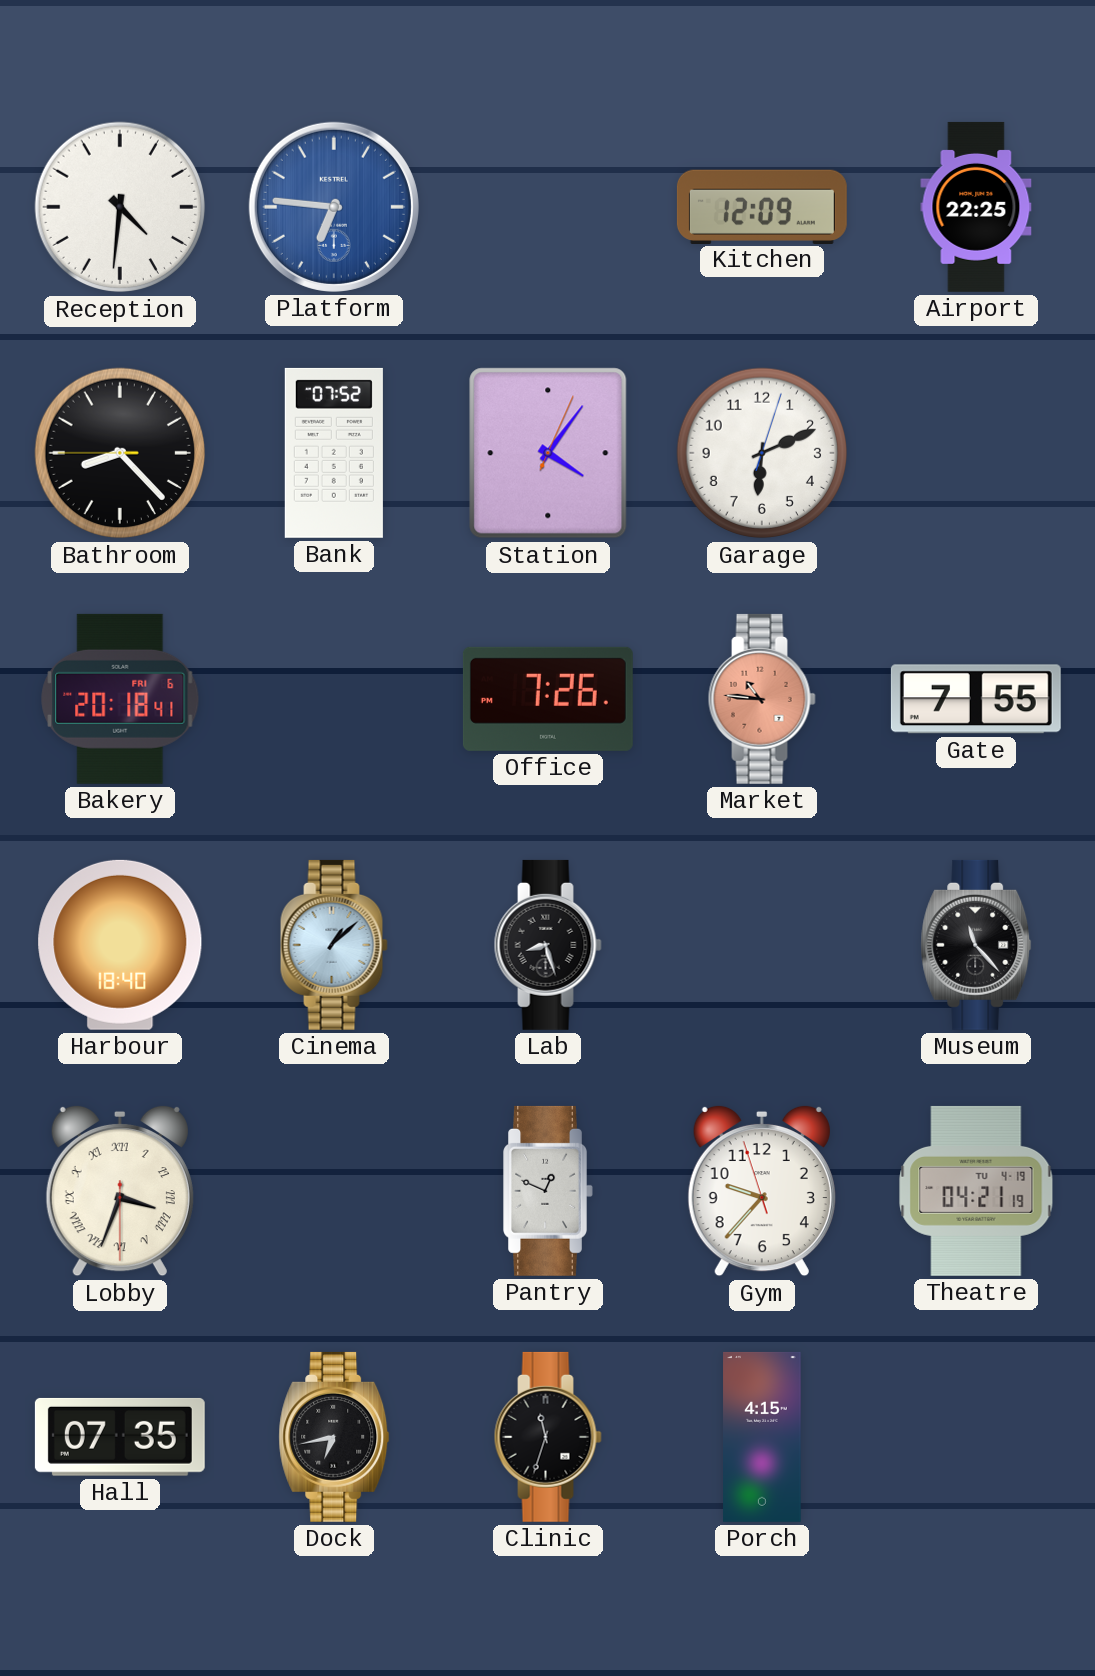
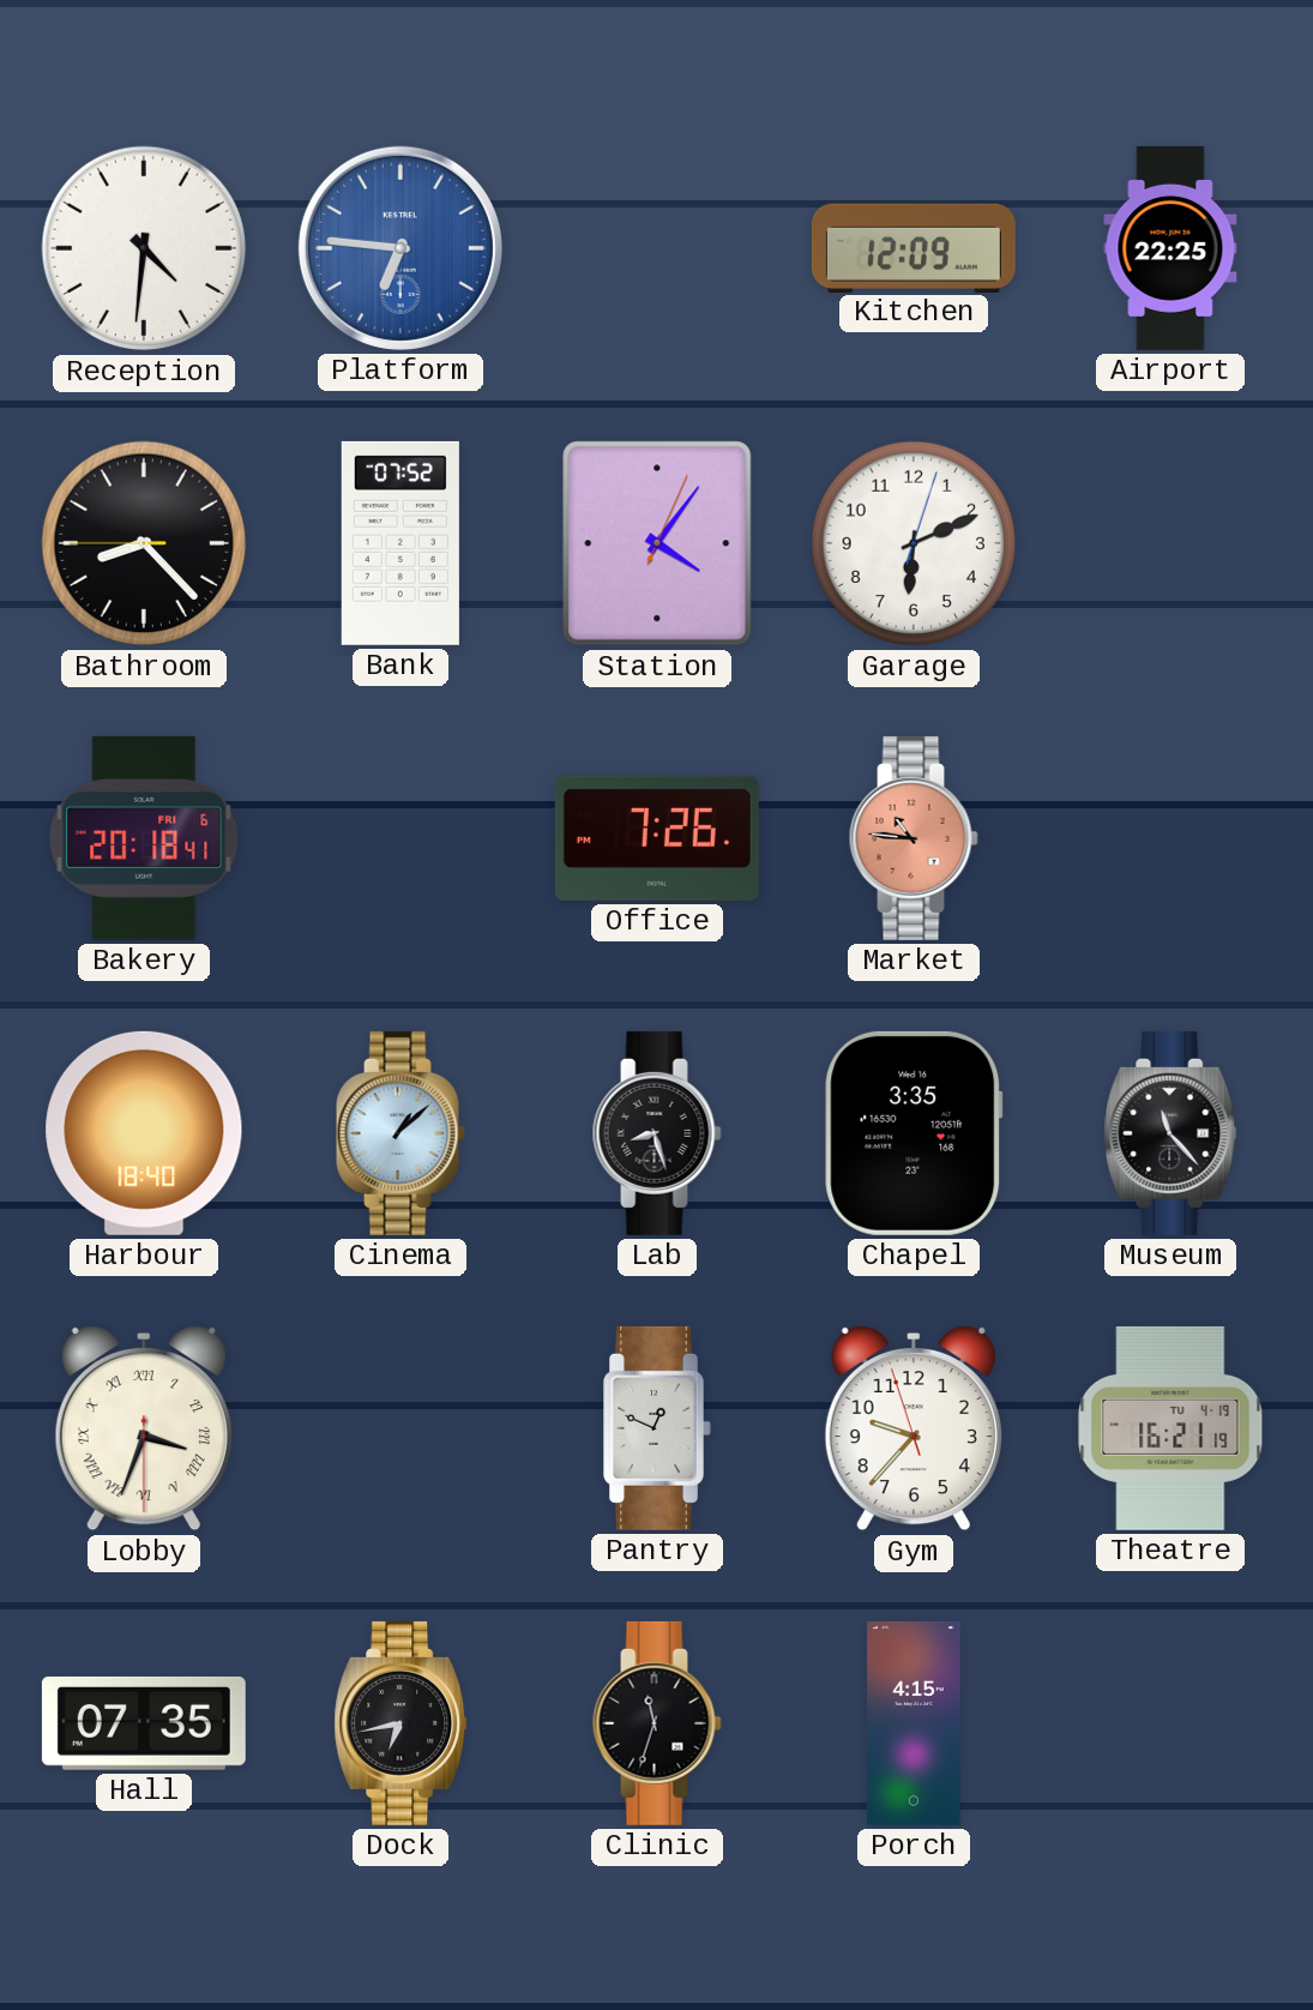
Gate: 7:55 -> none
Chapel: none -> 3:35
Theatre: 04:21 -> 16:21
